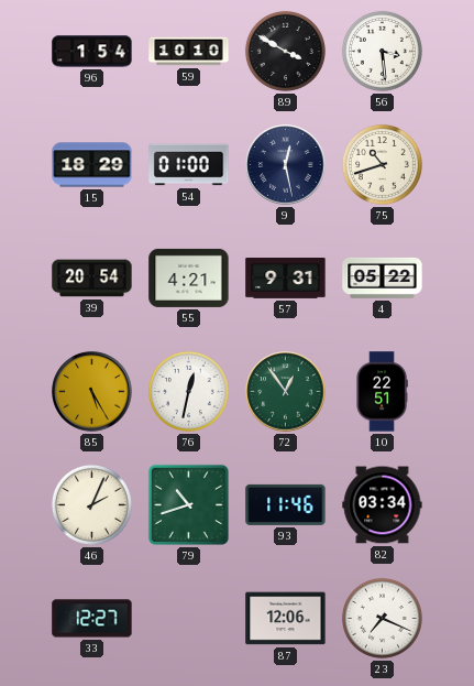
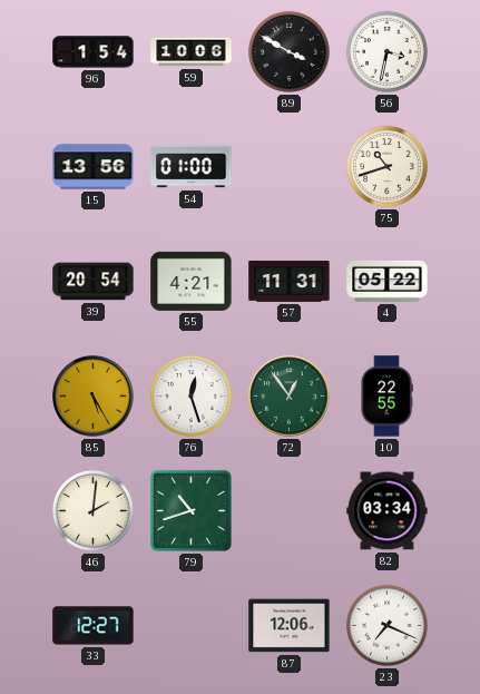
59: 10:10 -> 10:06
56: 3:29 -> 3:32
15: 18:29 -> 13:56
9: 12:28 -> none
57: 9:31 -> 11:31
76: 12:32 -> 12:27
10: 22:51 -> 22:55
46: 2:04 -> 2:01
93: 11:46 -> none
